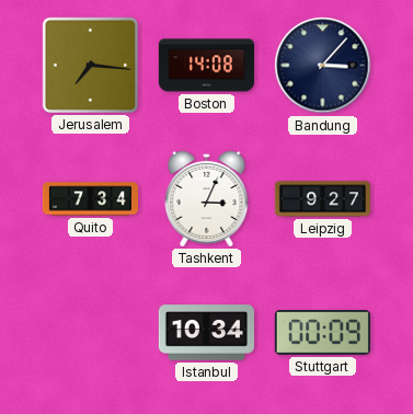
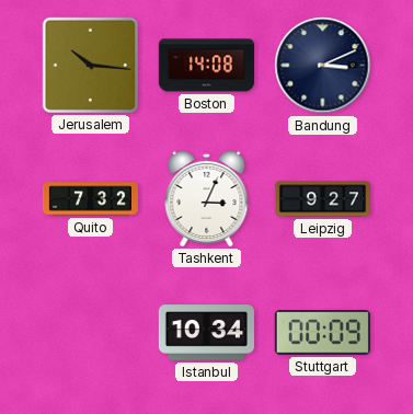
Jerusalem: 7:16 -> 10:16
Bandung: 3:07 -> 3:11
Quito: 7:34 -> 7:32
